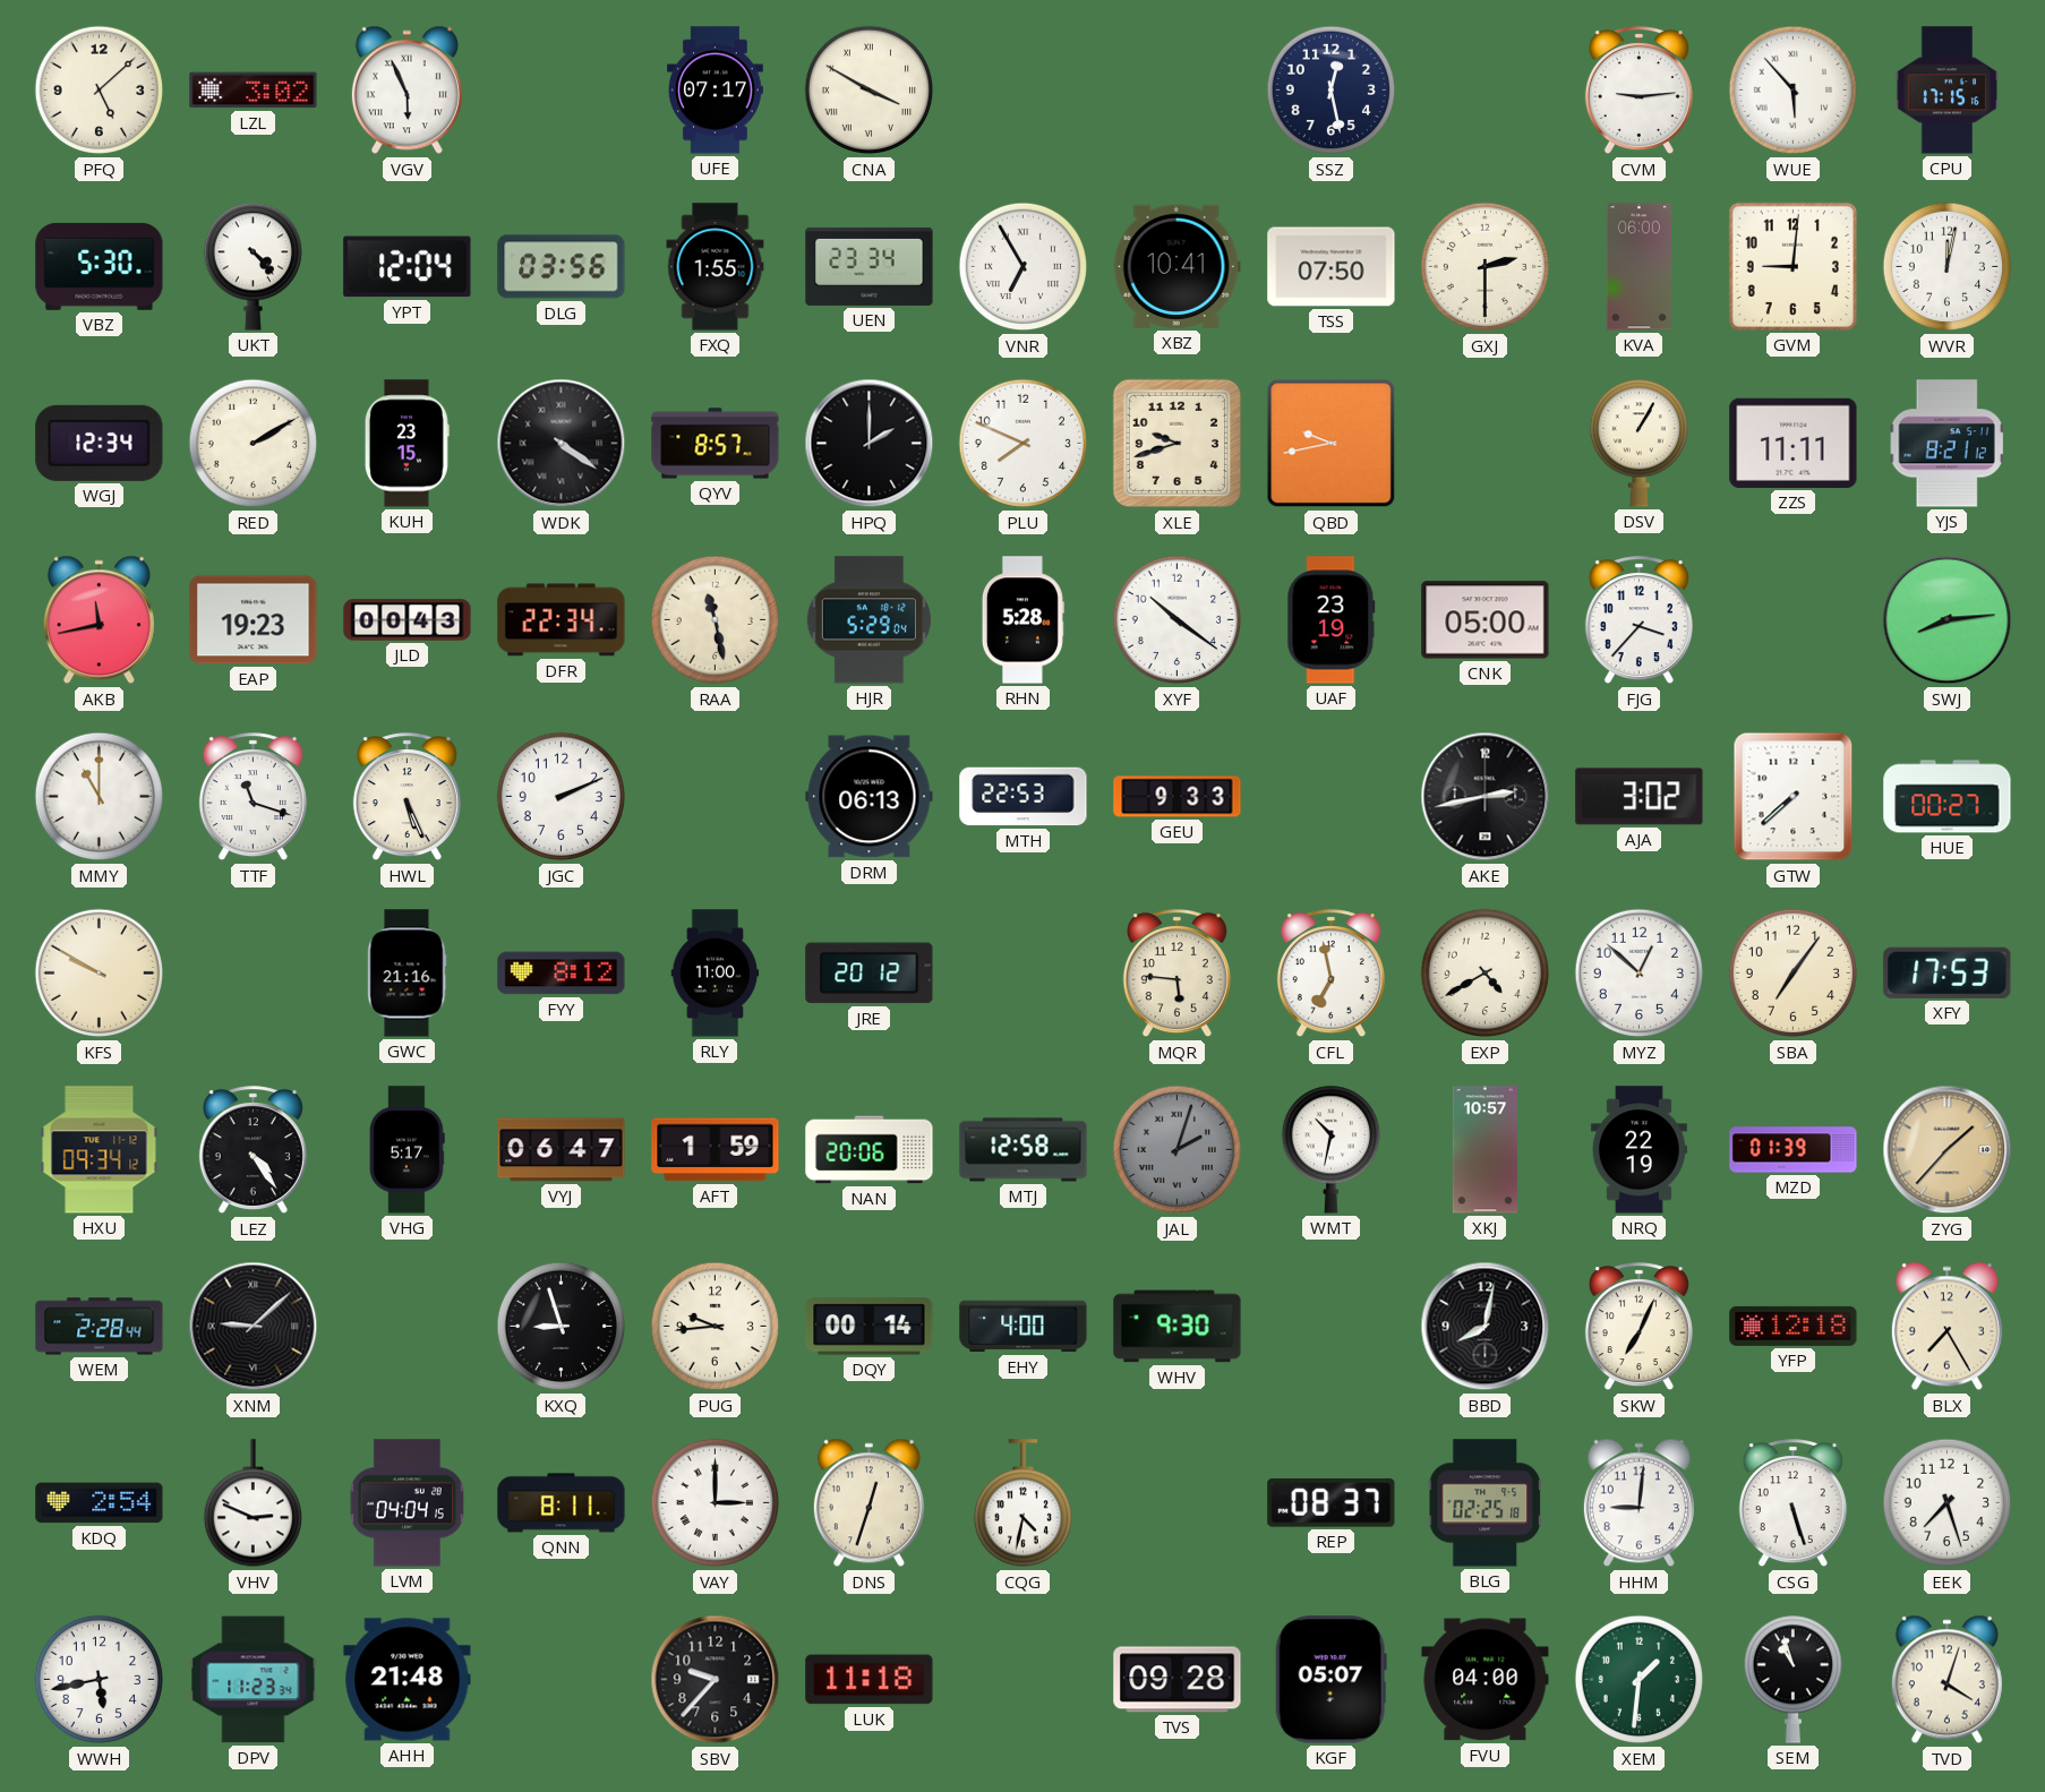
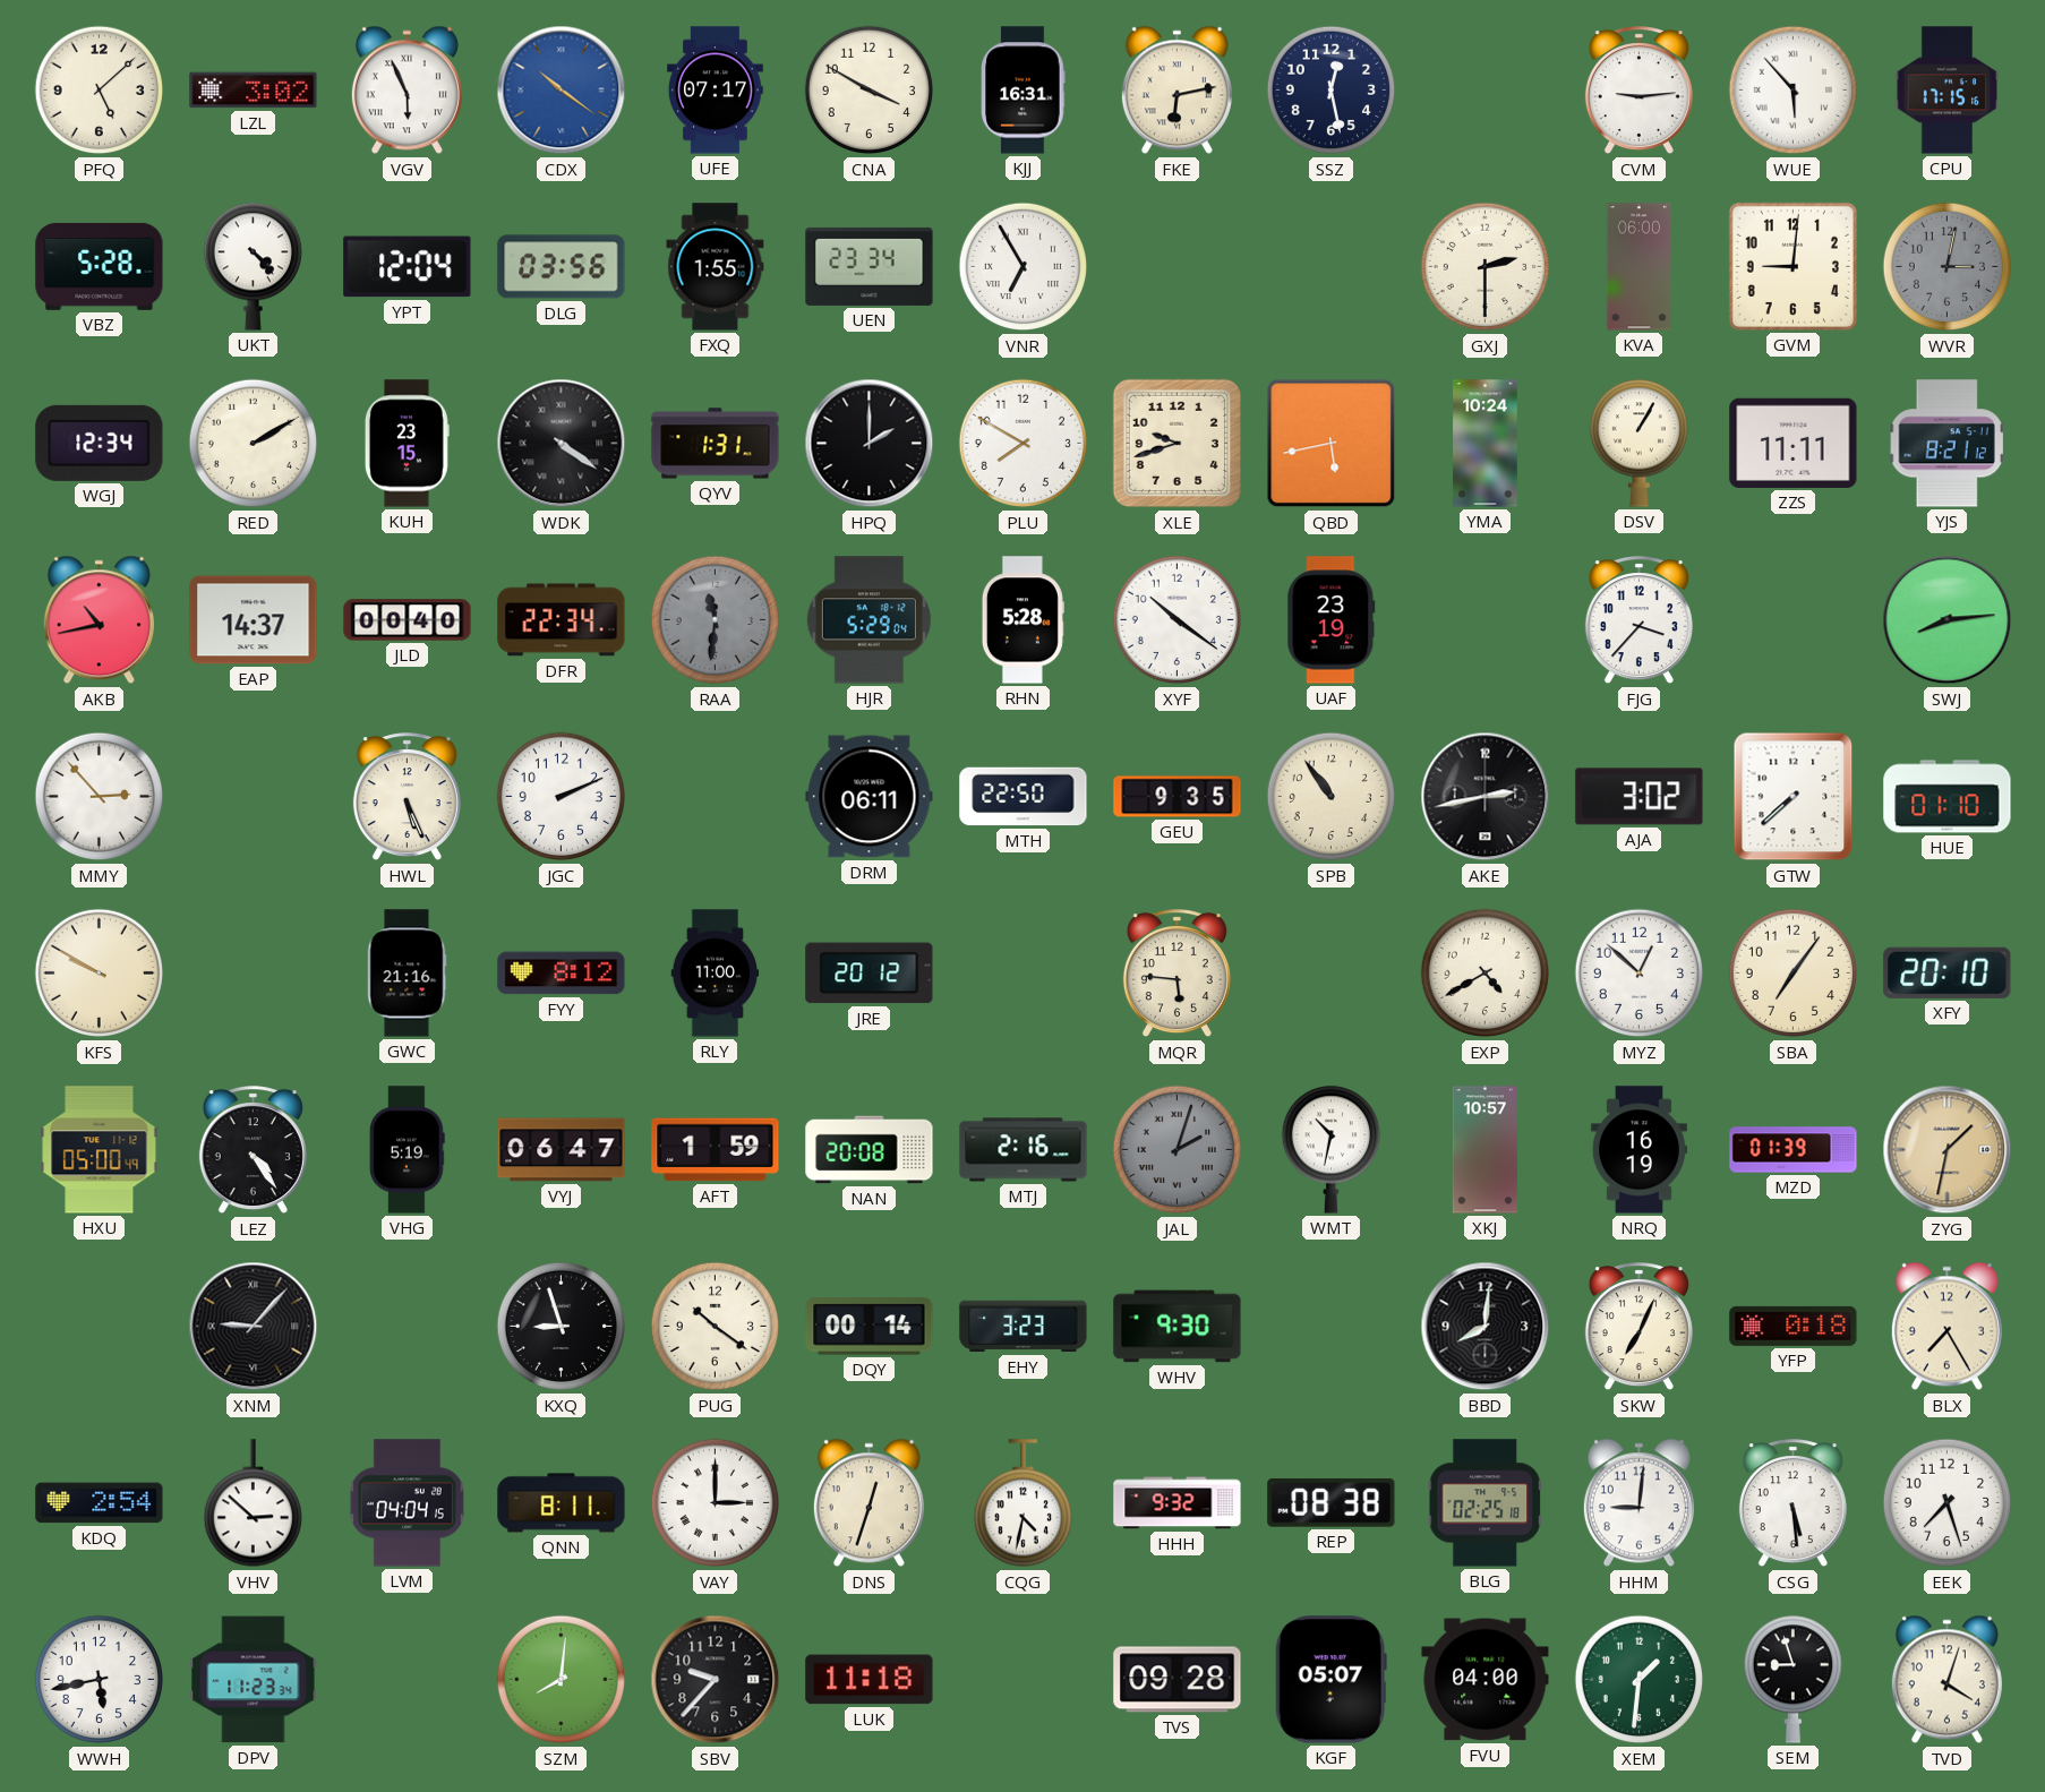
CDX: none -> 10:21
CNA numerals: Roman -> Arabic
KJJ: none -> 16:31
FKE: none -> 6:13
VBZ: 5:30 -> 5:28
XBZ: 10:41 -> none
TSS: 07:50 -> none
WVR: 12:02 -> 3:02
WVR dial: white -> grey
QYV: 8:57 -> 1:31
PLU: 7:49 -> 7:50
QBD: 9:43 -> 5:43
YMA: none -> 10:24
AKB: 11:43 -> 10:43
EAP: 19:23 -> 14:37
JLD: 00:43 -> 00:40
RAA: 11:28 -> 11:31
RAA dial: cream -> grey
CNK: 05:00 -> none
MMY: 11:00 -> 2:53
TTF: 11:18 -> none
DRM: 06:13 -> 06:11
MTH: 22:53 -> 22:50
GEU: 9:33 -> 9:35
SPB: none -> 10:54
HUE: 00:27 -> 01:10
CFL: 6:58 -> none
XFY: 17:53 -> 20:10
HXU: 09:34 -> 05:00
VHG: 5:17 -> 5:19
NAN: 20:06 -> 20:08
MTJ: 12:58 -> 2:16
NRQ: 22:19 -> 16:19
ZYG: 1:37 -> 1:32
WEM: 2:28 -> none
XNM: 9:08 -> 9:07
PUG: 9:44 -> 10:21
EHY: 4:00 -> 3:23
BBD: 8:02 -> 8:01
YFP: 12:18 -> 0:18
VHV: 2:49 -> 2:52
HHH: none -> 9:32
REP: 08:37 -> 08:38
CSG: 5:27 -> 5:29
AHH: 21:48 -> none
SZM: none -> 8:01
SEM: 10:57 -> 8:57
